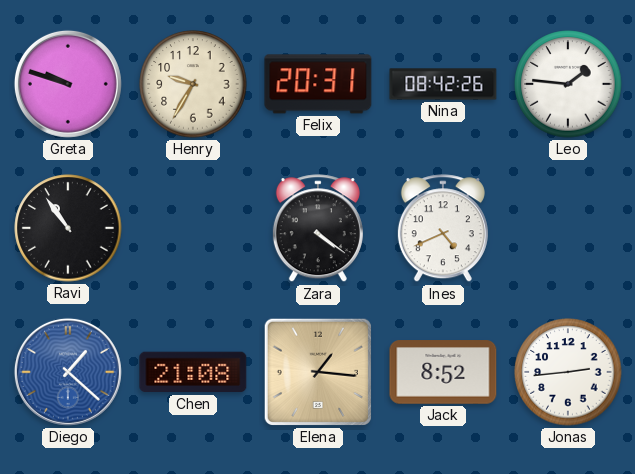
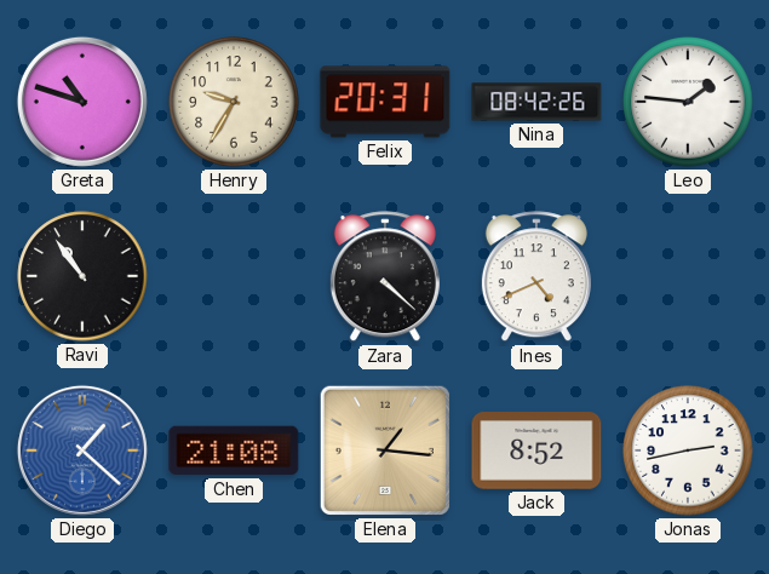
Greta: 9:48 -> 10:48
Zara: 4:21 -> 4:22
Jonas: 2:44 -> 2:43
